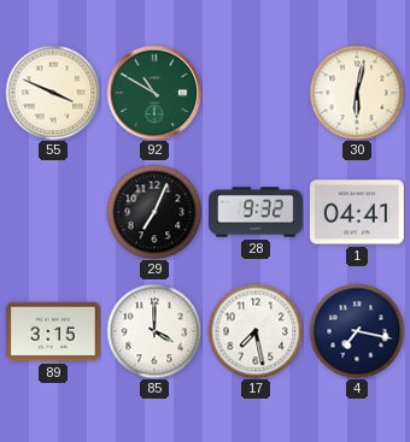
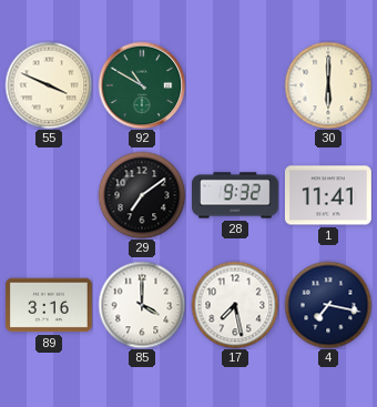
30: 6:02 -> 6:00
29: 7:04 -> 7:09
1: 04:41 -> 11:41
89: 3:15 -> 3:16
